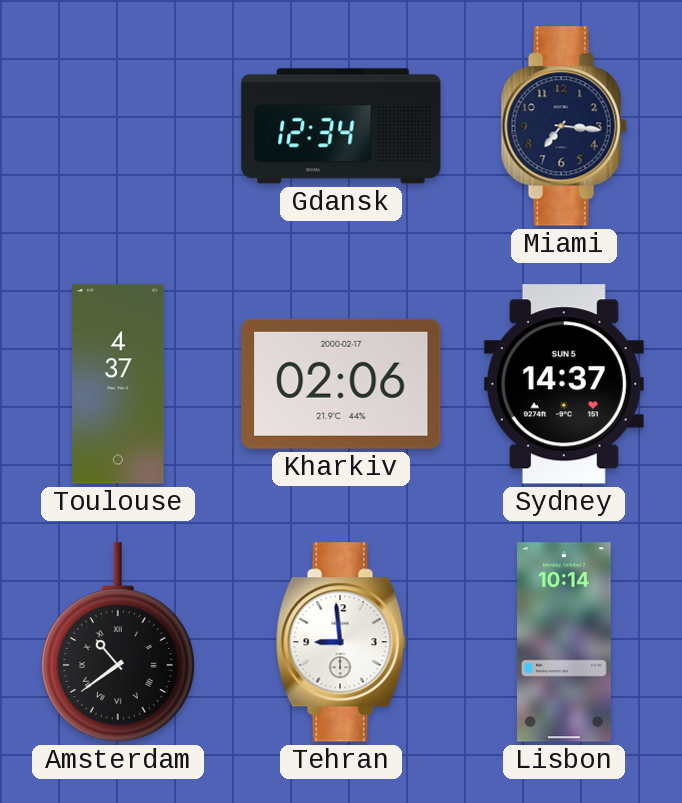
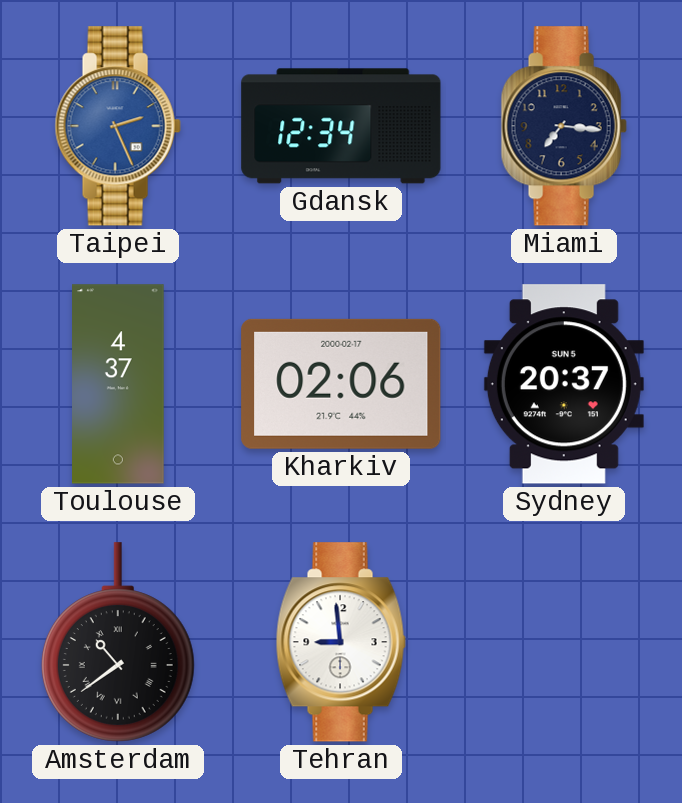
Taipei: none -> 2:26
Sydney: 14:37 -> 20:37
Lisbon: 10:14 -> none
